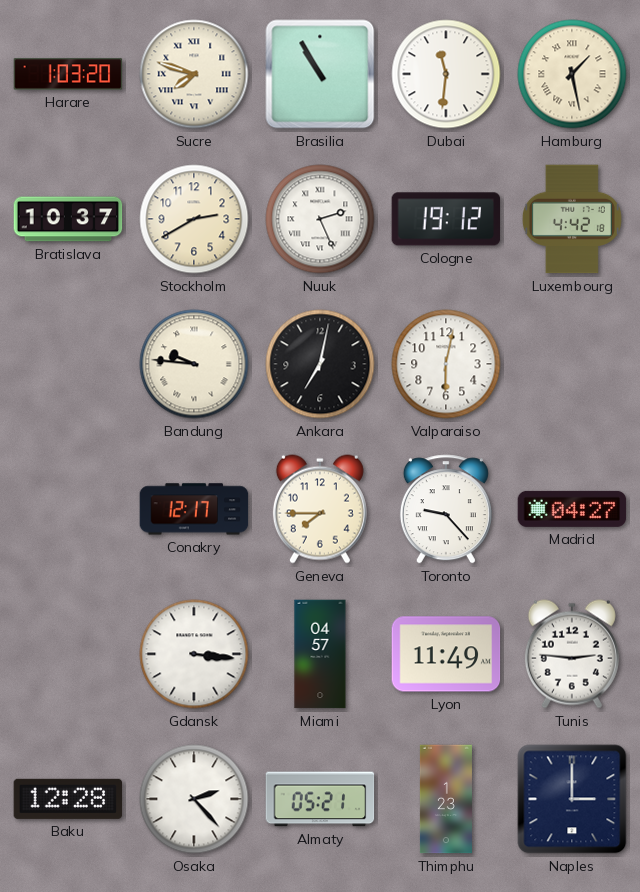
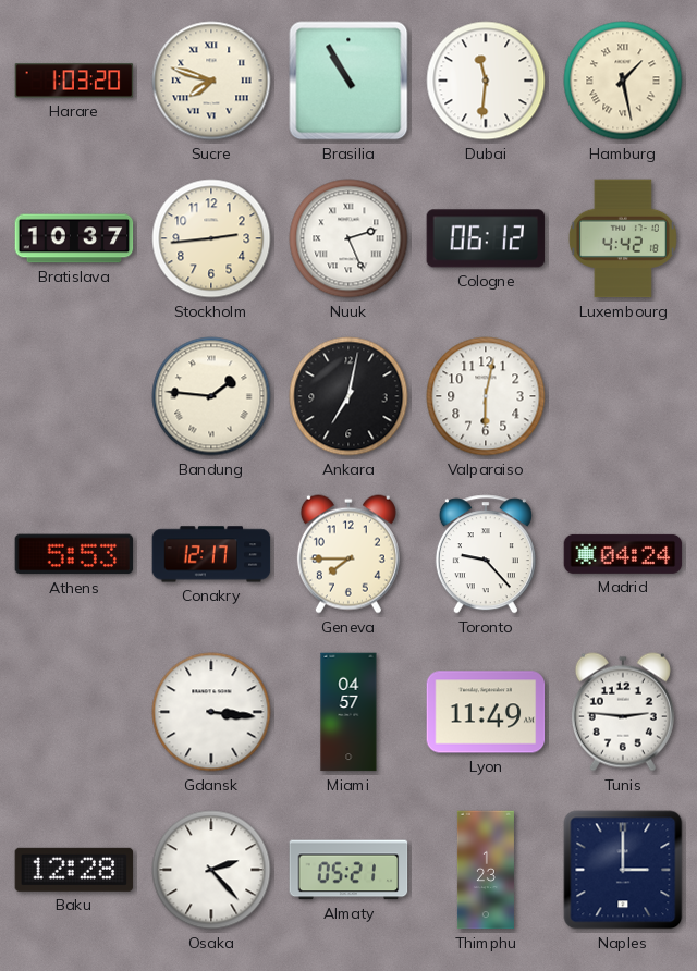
Stockholm: 2:40 -> 2:44
Cologne: 19:12 -> 06:12
Bandung: 9:46 -> 1:46
Athens: none -> 5:53
Madrid: 04:27 -> 04:24
